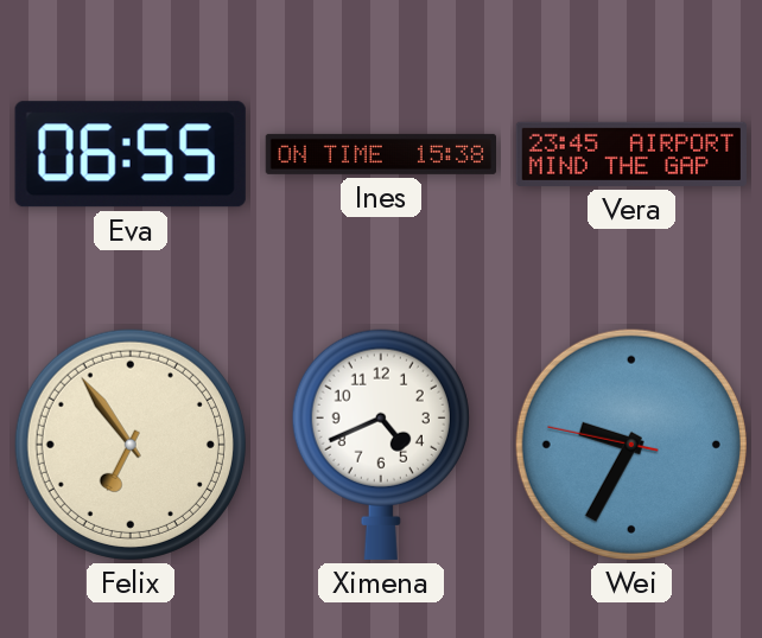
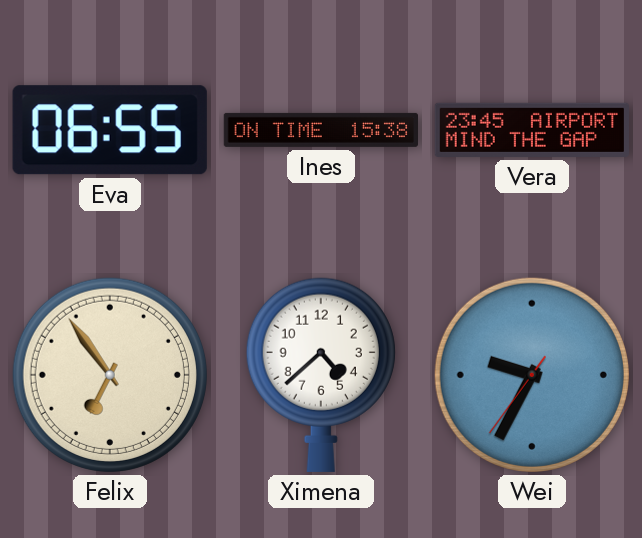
Ximena: 4:41 -> 4:38
Wei: 9:34:47 -> 9:34:36
